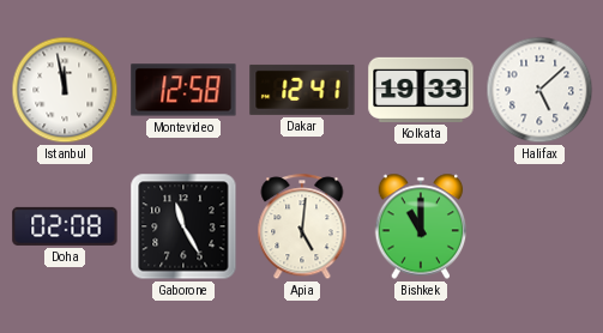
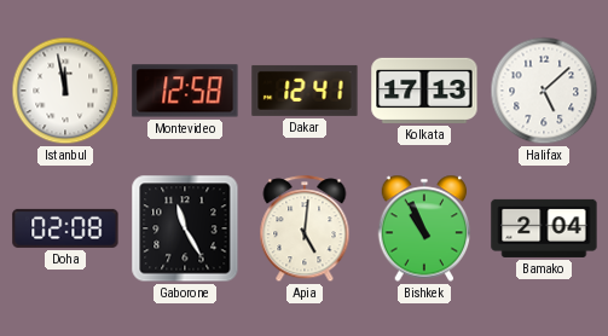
Kolkata: 19:33 -> 17:13
Bishkek: 11:00 -> 10:56
Bamako: none -> 2:04
